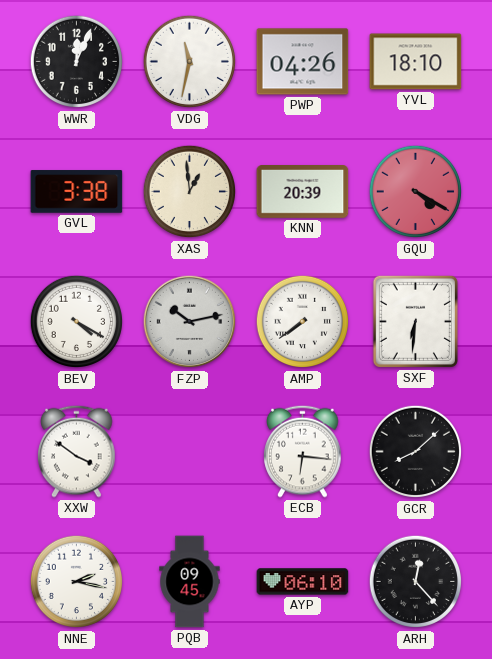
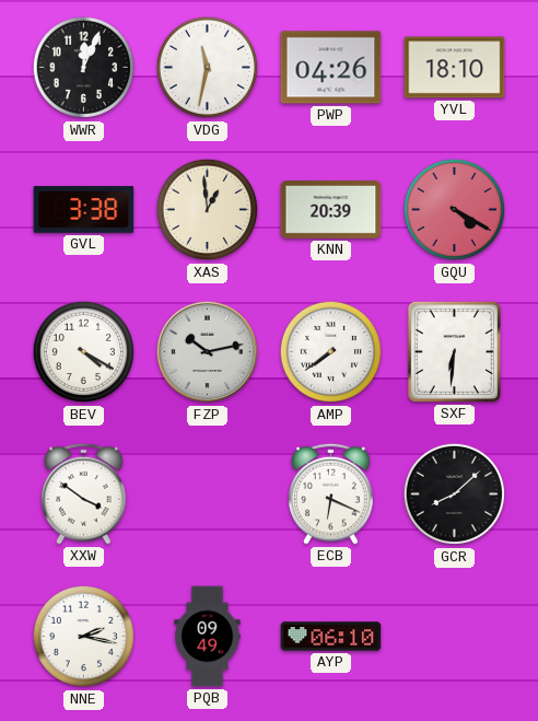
ECB: 6:16 -> 6:19
PQB: 09:45 -> 09:49
ARH: 12:23 -> none
